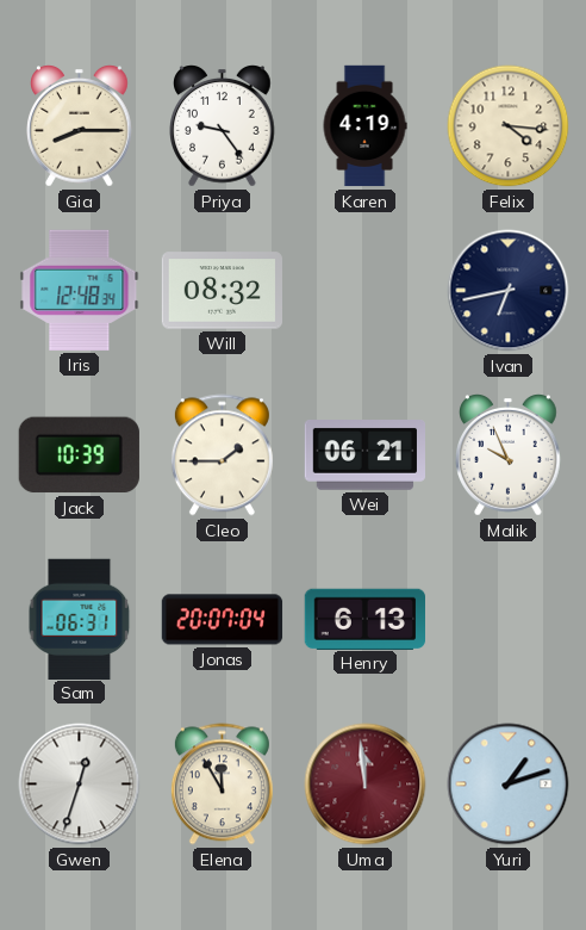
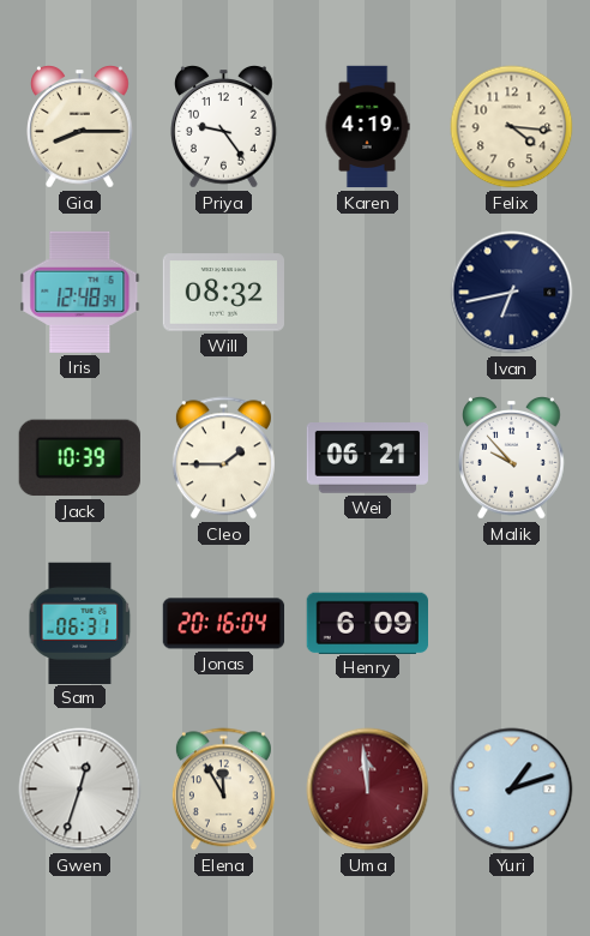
Malik: 9:56 -> 9:53
Jonas: 20:07 -> 20:16
Henry: 6:13 -> 6:09
